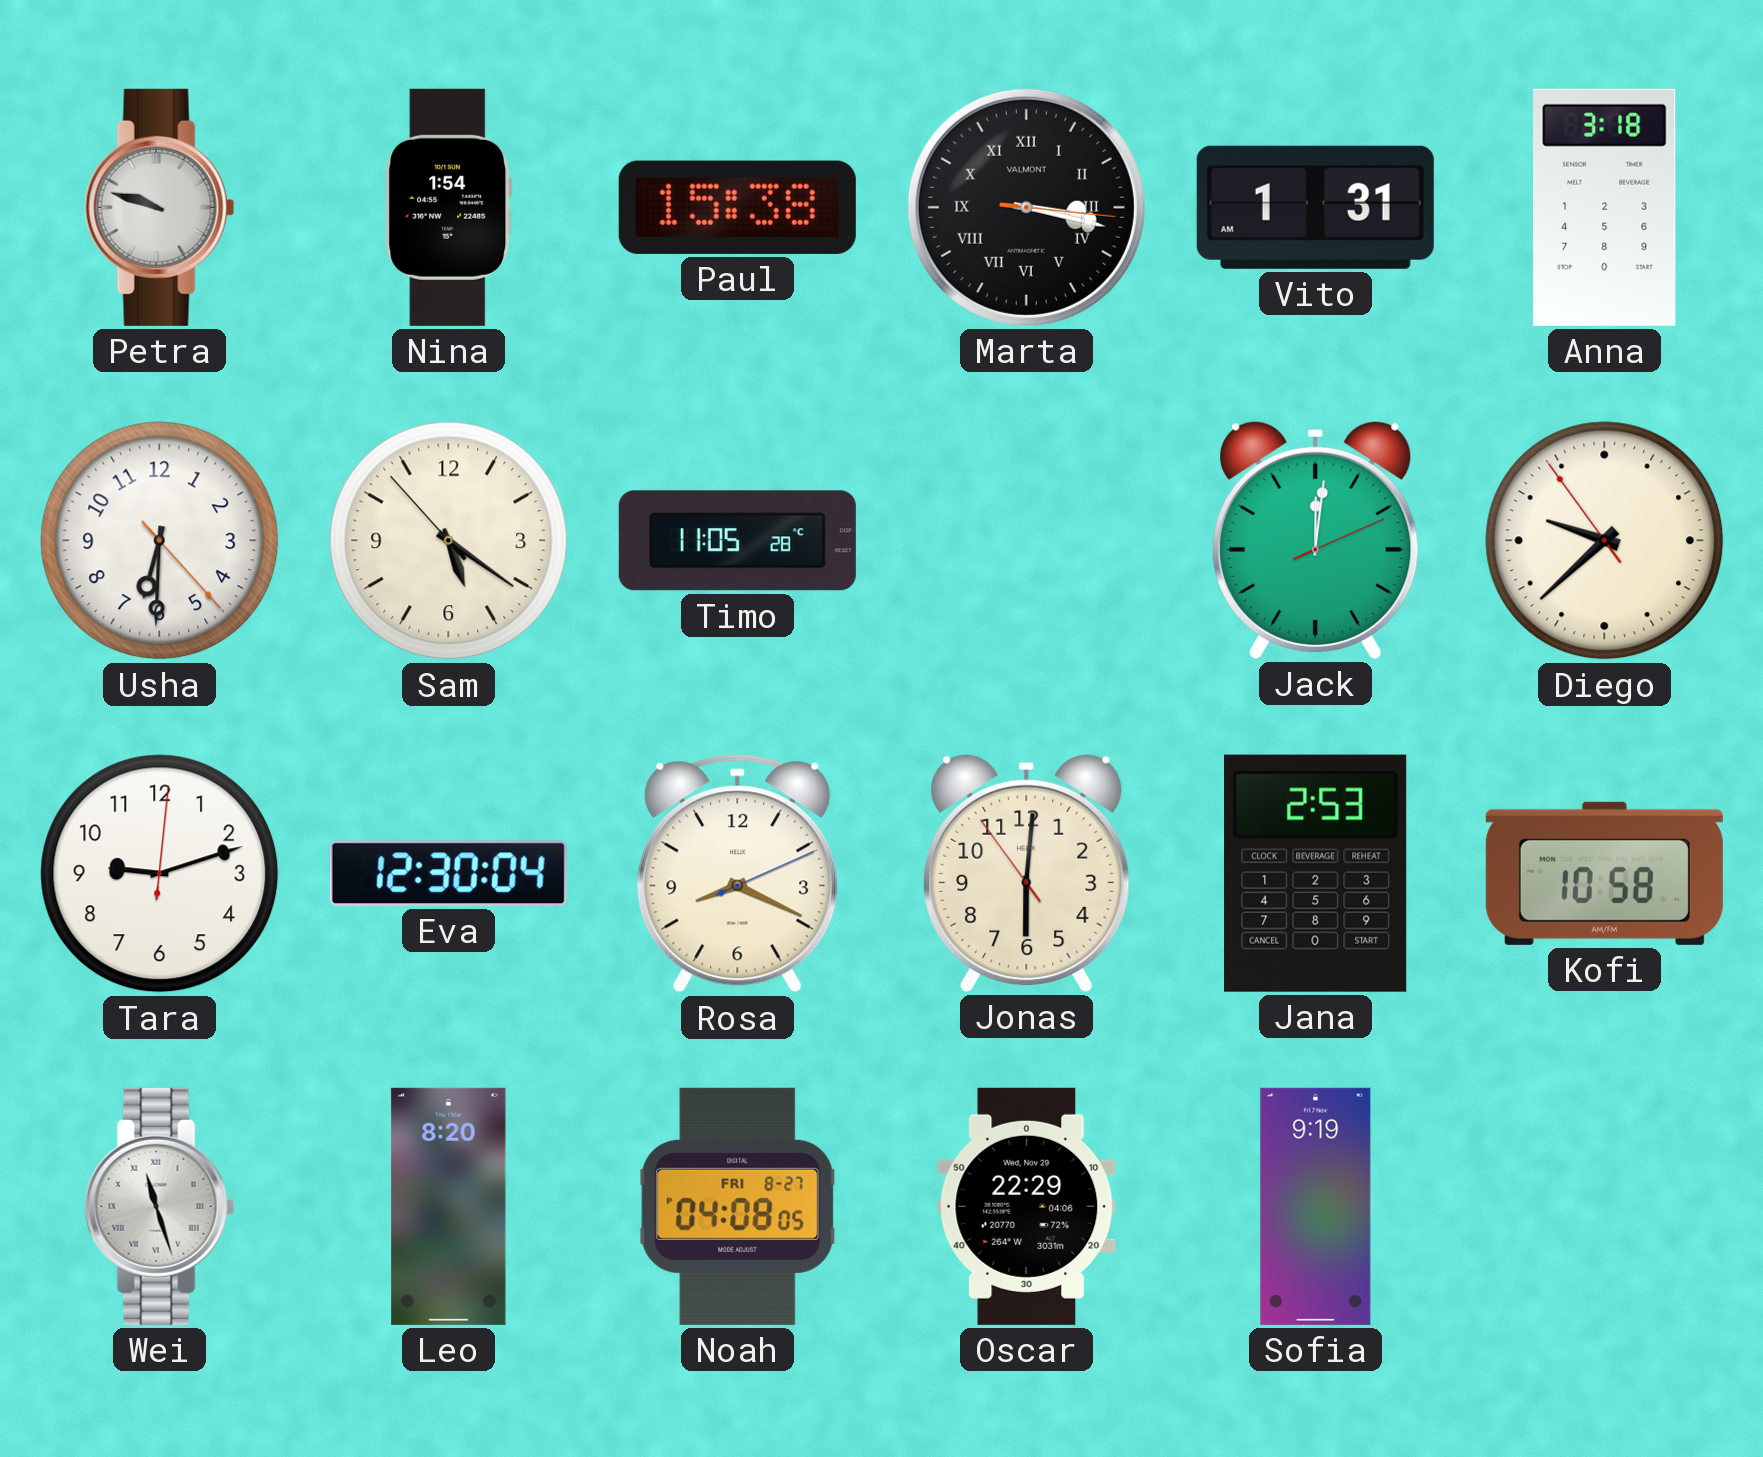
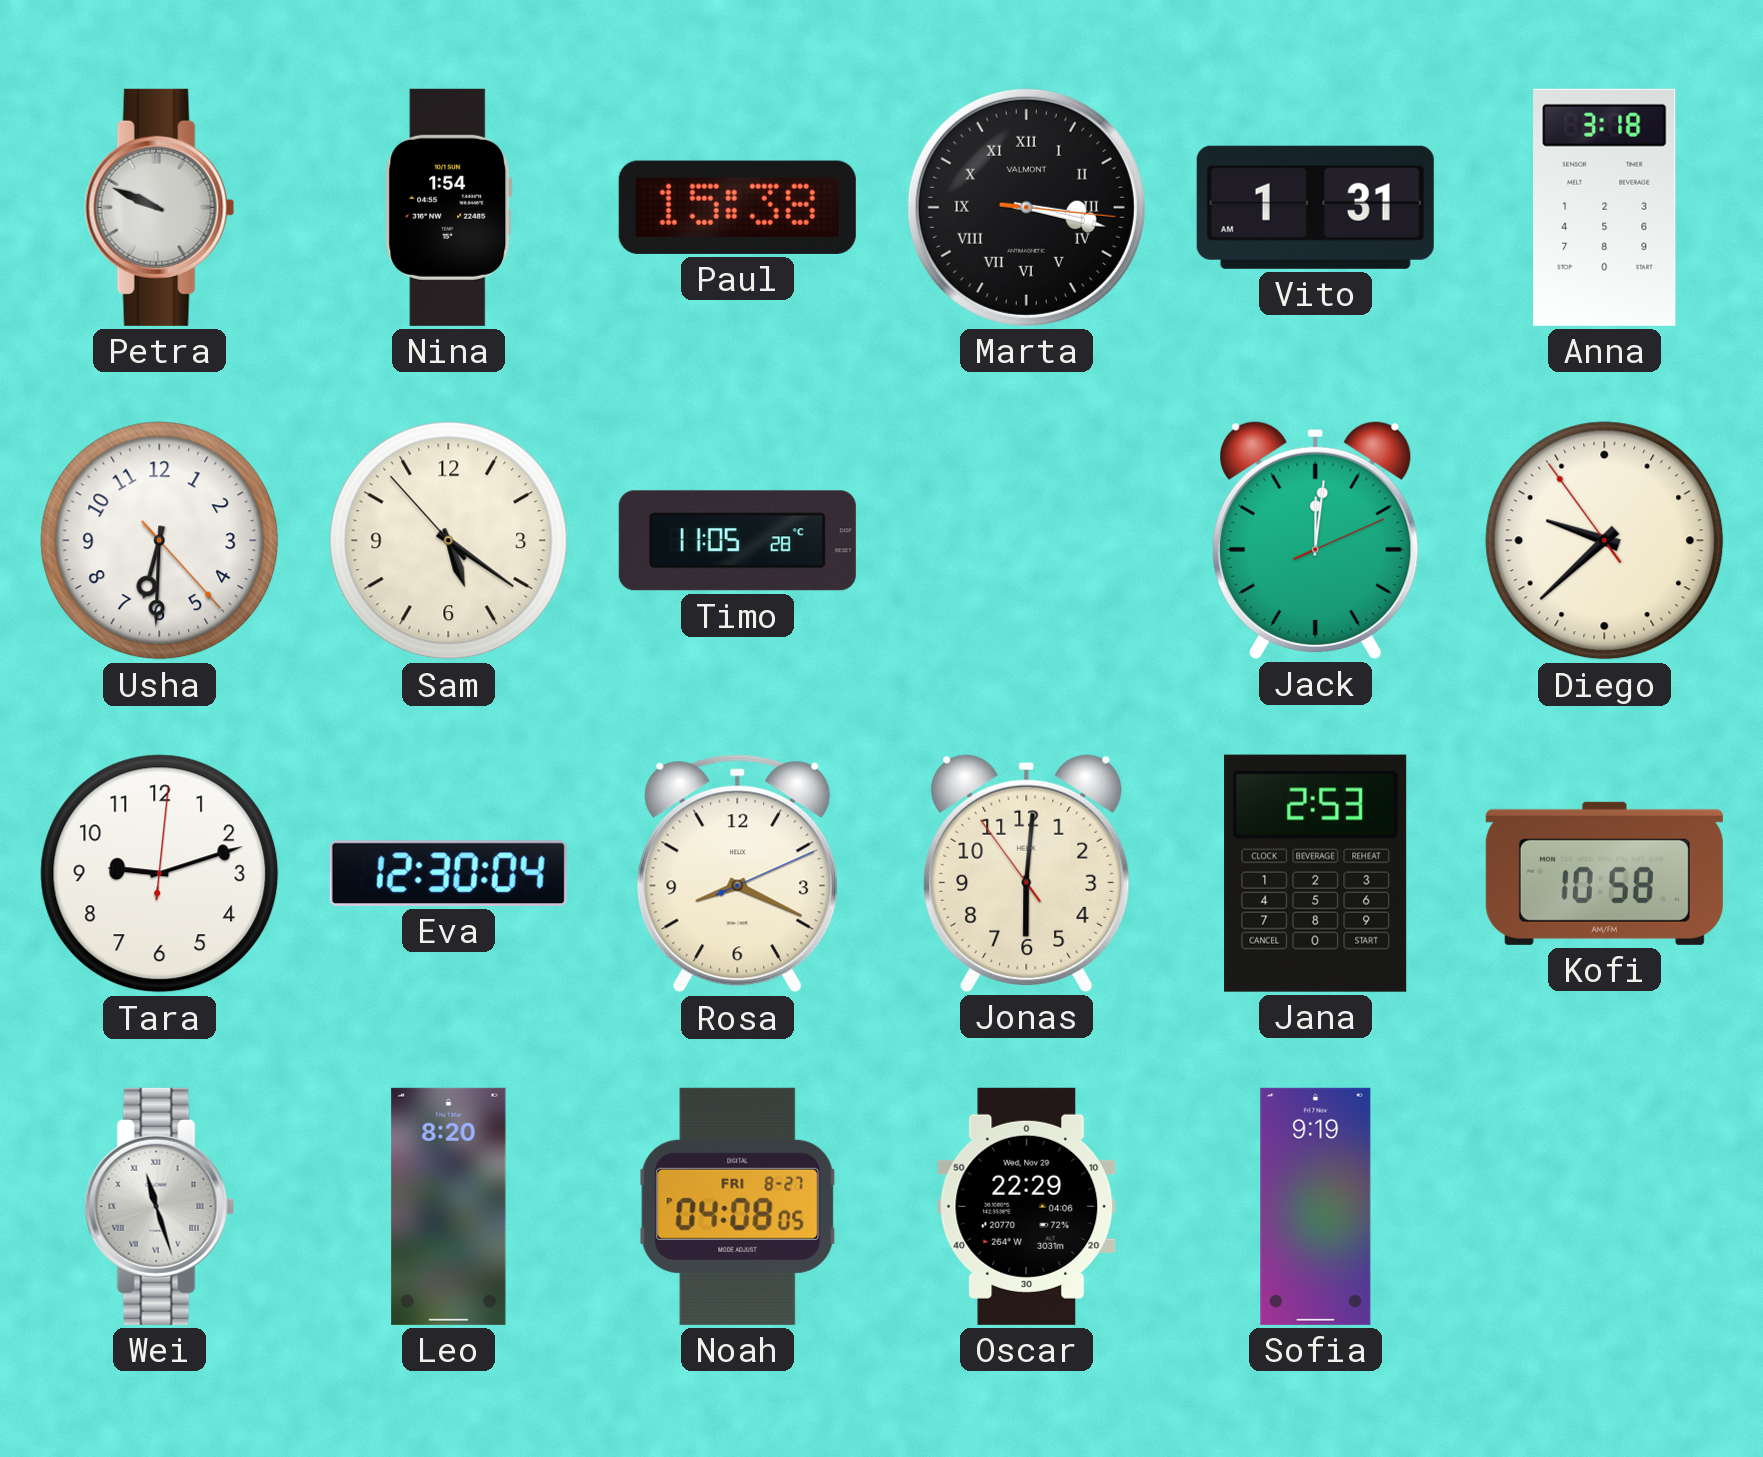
Petra: 9:48 -> 9:49
